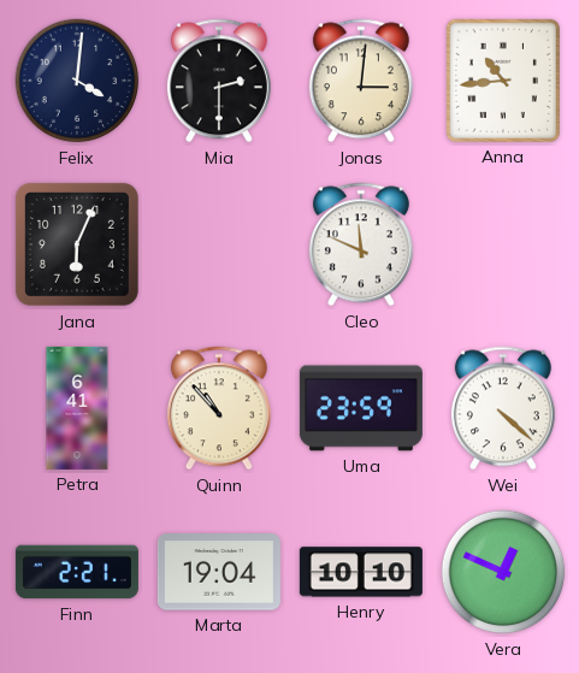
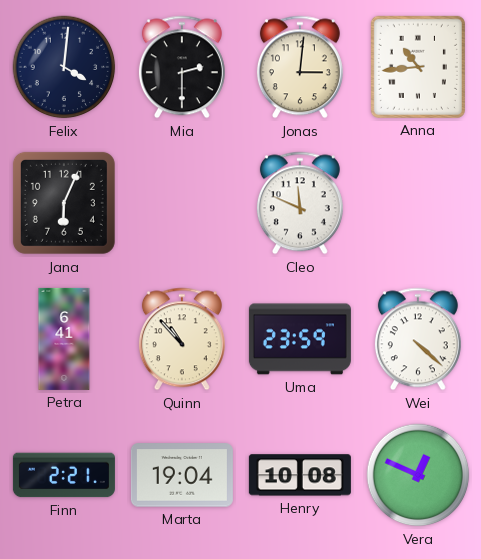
Henry: 10:10 -> 10:08
